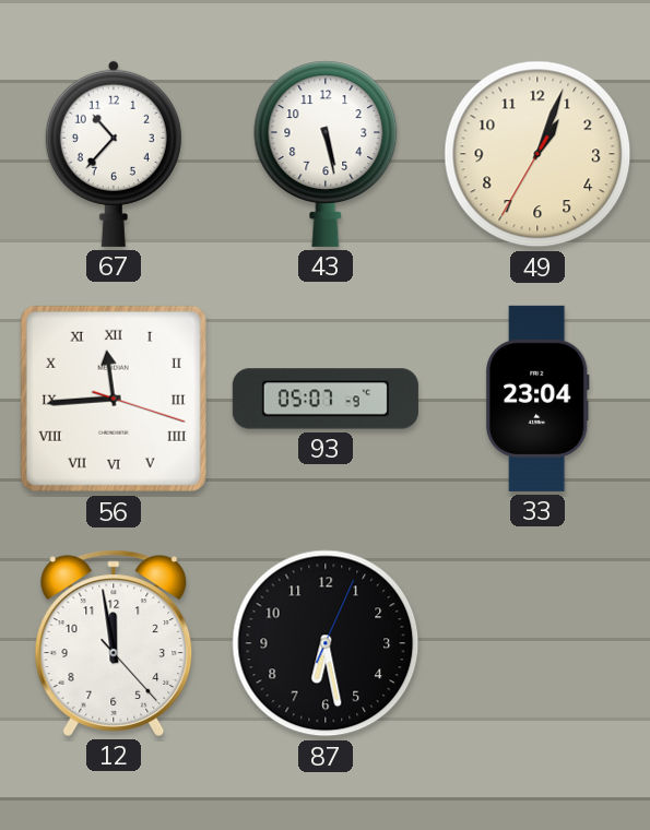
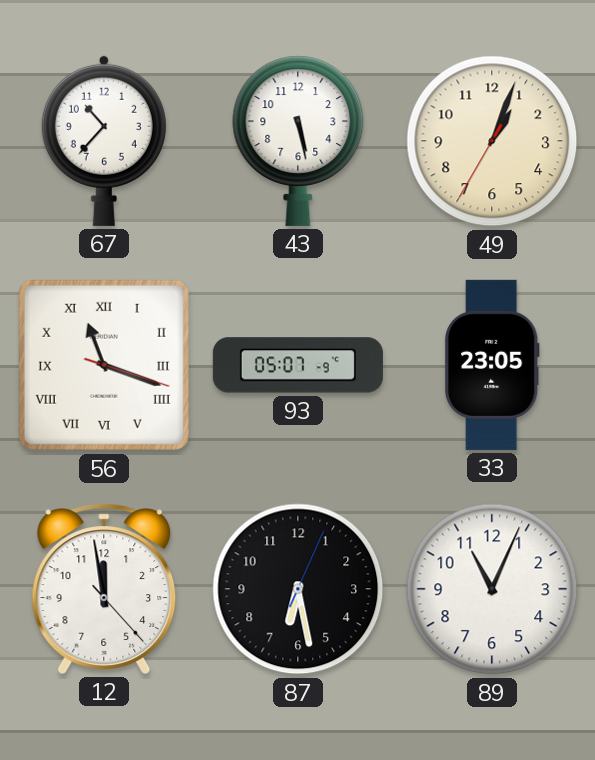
56: 11:44 -> 11:18
33: 23:04 -> 23:05
89: none -> 11:04
